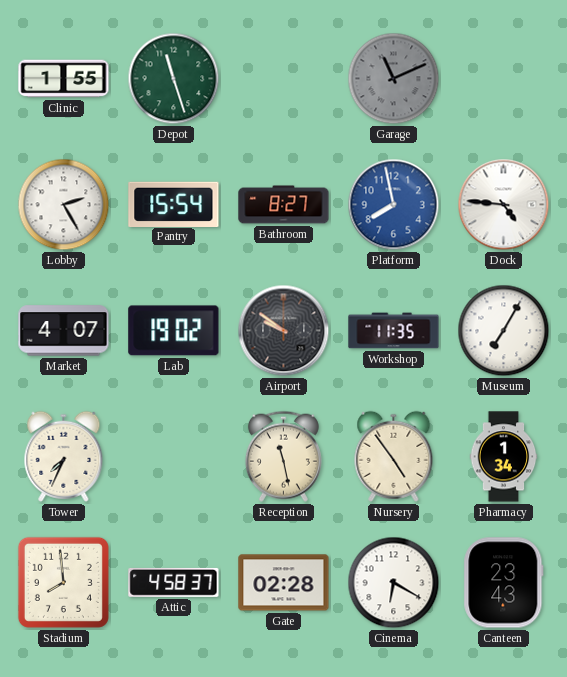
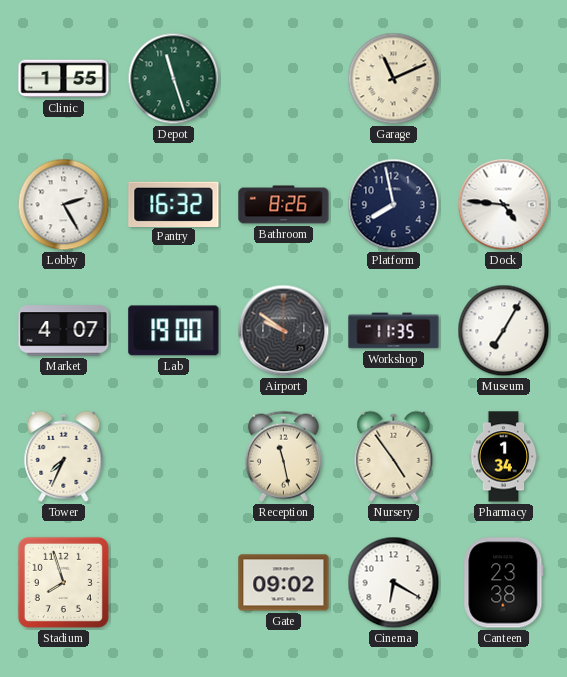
Garage dial: grey -> cream
Pantry: 15:54 -> 16:32
Bathroom: 8:27 -> 8:26
Platform dial: blue -> navy
Lab: 19:02 -> 19:00
Stadium: 7:59 -> 7:57
Attic: 4:58 -> none
Gate: 02:28 -> 09:02
Canteen: 23:43 -> 23:38
